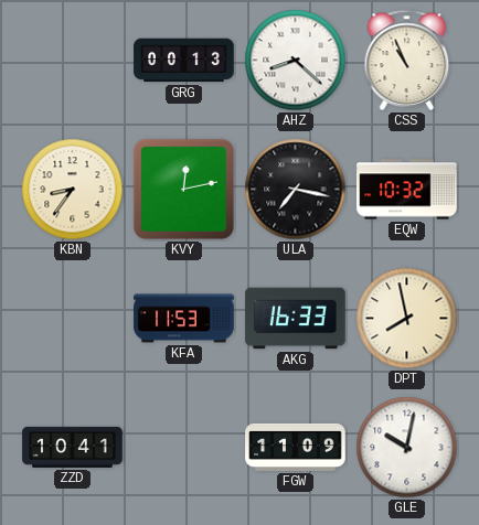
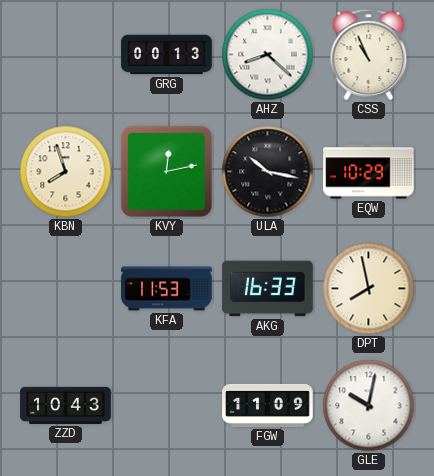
KBN: 8:36 -> 7:57
ULA: 7:17 -> 10:17
EQW: 10:32 -> 10:29
ZZD: 10:41 -> 10:43
